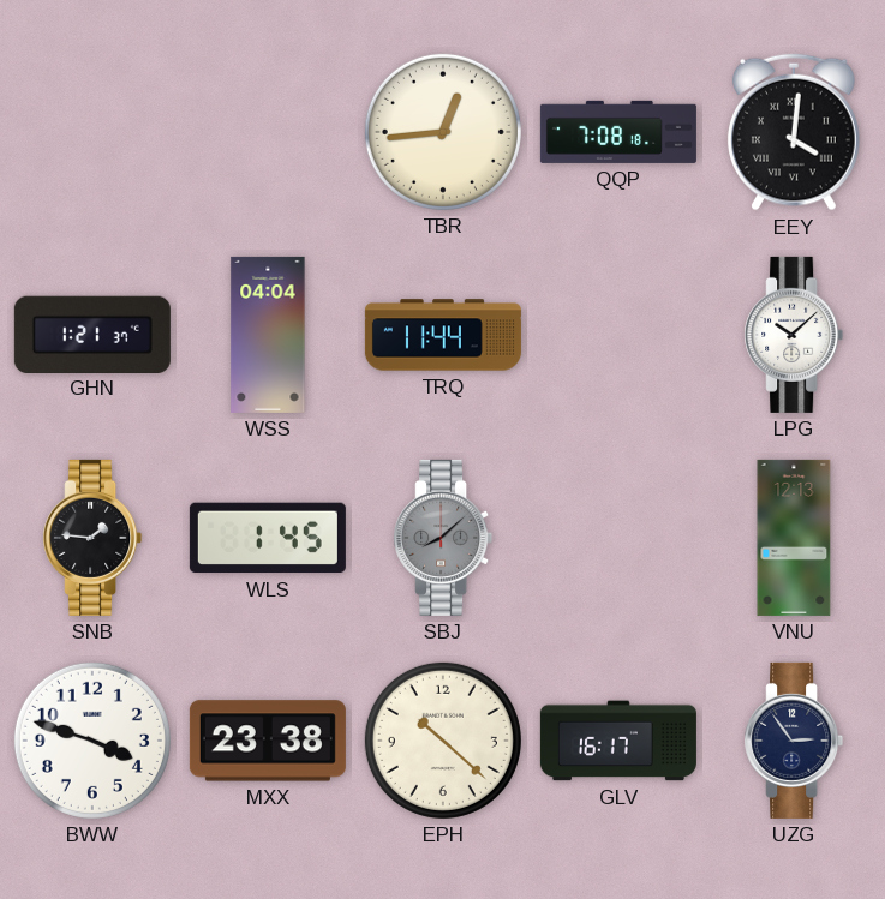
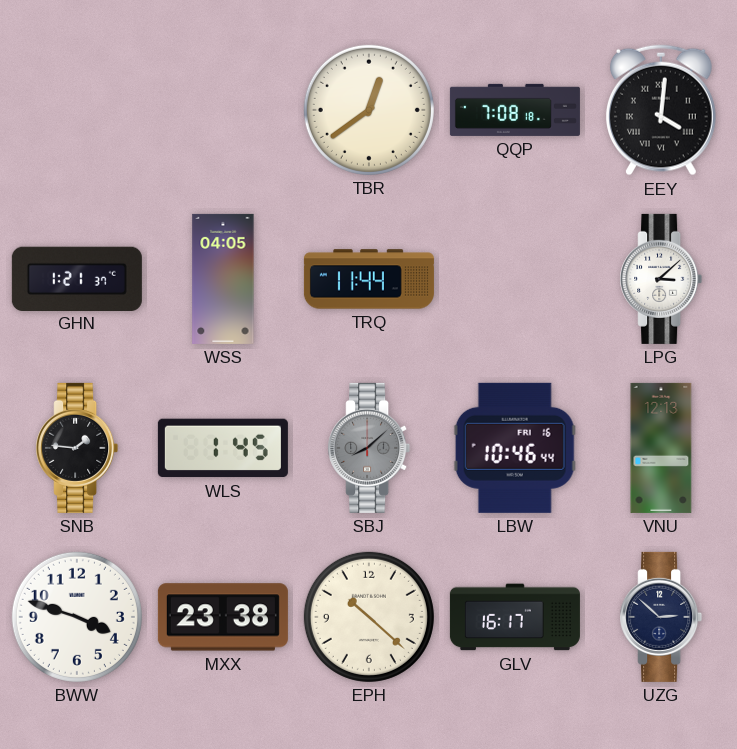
TBR: 12:44 -> 12:39
WSS: 04:04 -> 04:05
LPG: 10:08 -> 3:08
LBW: none -> 10:46
UZG: 2:54 -> 2:52
